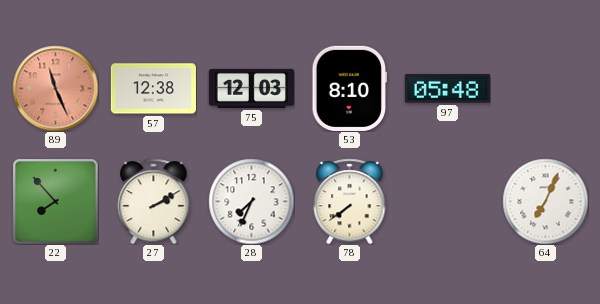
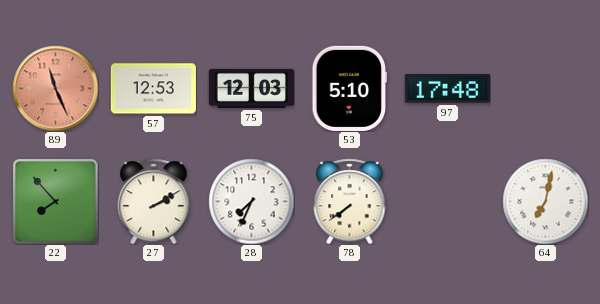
57: 12:38 -> 12:53
53: 8:10 -> 5:10
97: 05:48 -> 17:48
64: 7:04 -> 7:02
